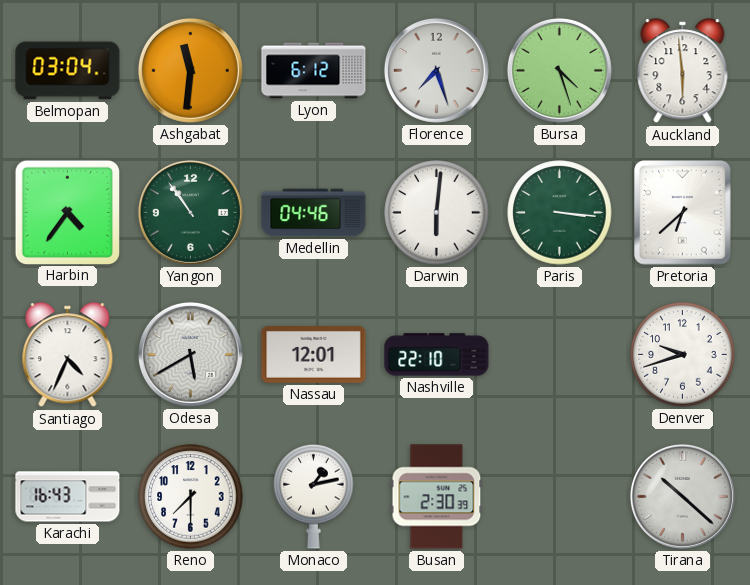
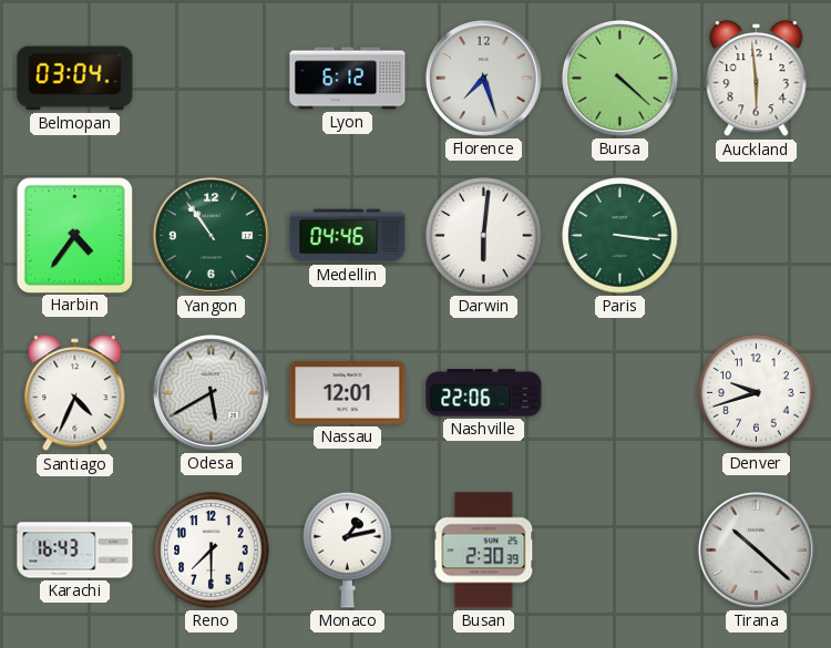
Ashgabat: 11:31 -> none
Bursa: 4:27 -> 4:22
Pretoria: 6:38 -> none
Nashville: 22:10 -> 22:06
